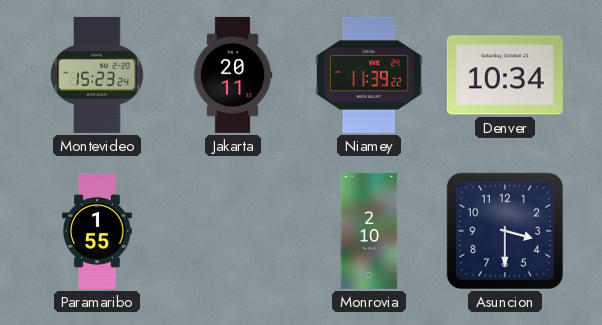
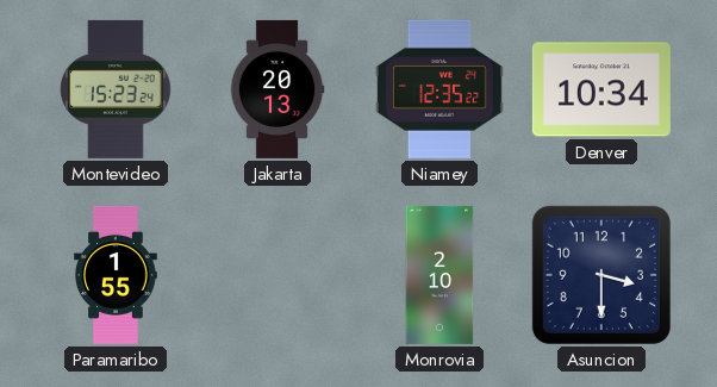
Jakarta: 20:11 -> 20:13
Niamey: 11:39 -> 12:35
